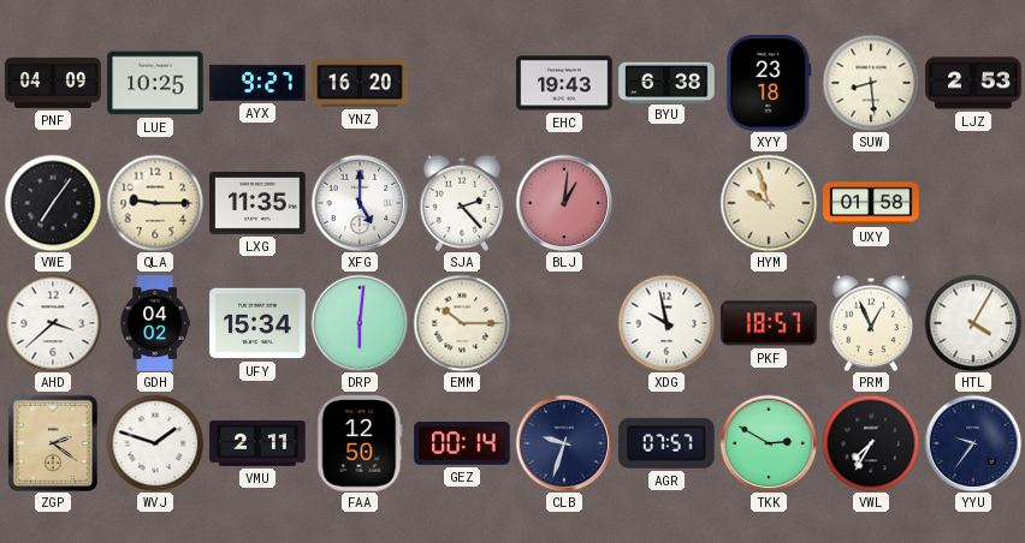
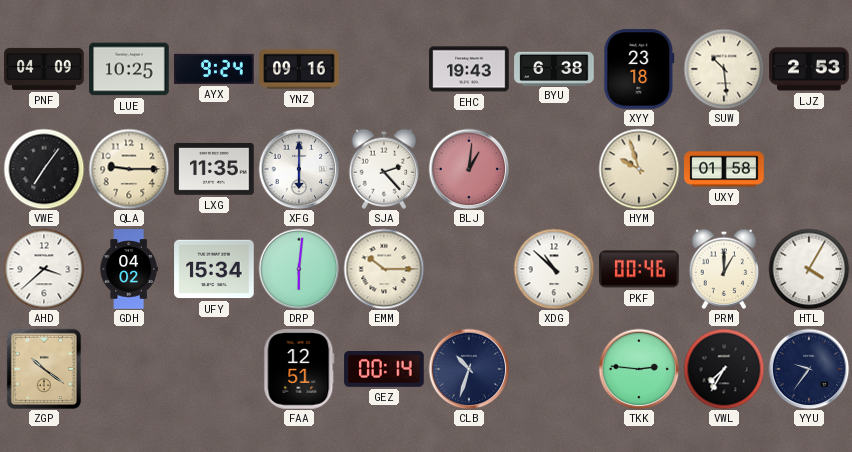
AYX: 9:27 -> 9:24
YNZ: 16:20 -> 09:16
SUW: 8:29 -> 10:29
XFG: 5:00 -> 6:00
XDG: 9:58 -> 10:52
PKF: 18:57 -> 00:46
PRM: 12:56 -> 1:00
ZGP: 2:21 -> 10:21
WVJ: 1:48 -> none
VMU: 2:11 -> none
FAA: 12:50 -> 12:51
CLB: 9:33 -> 10:33
AGR: 07:57 -> none
TKK: 2:50 -> 2:46
